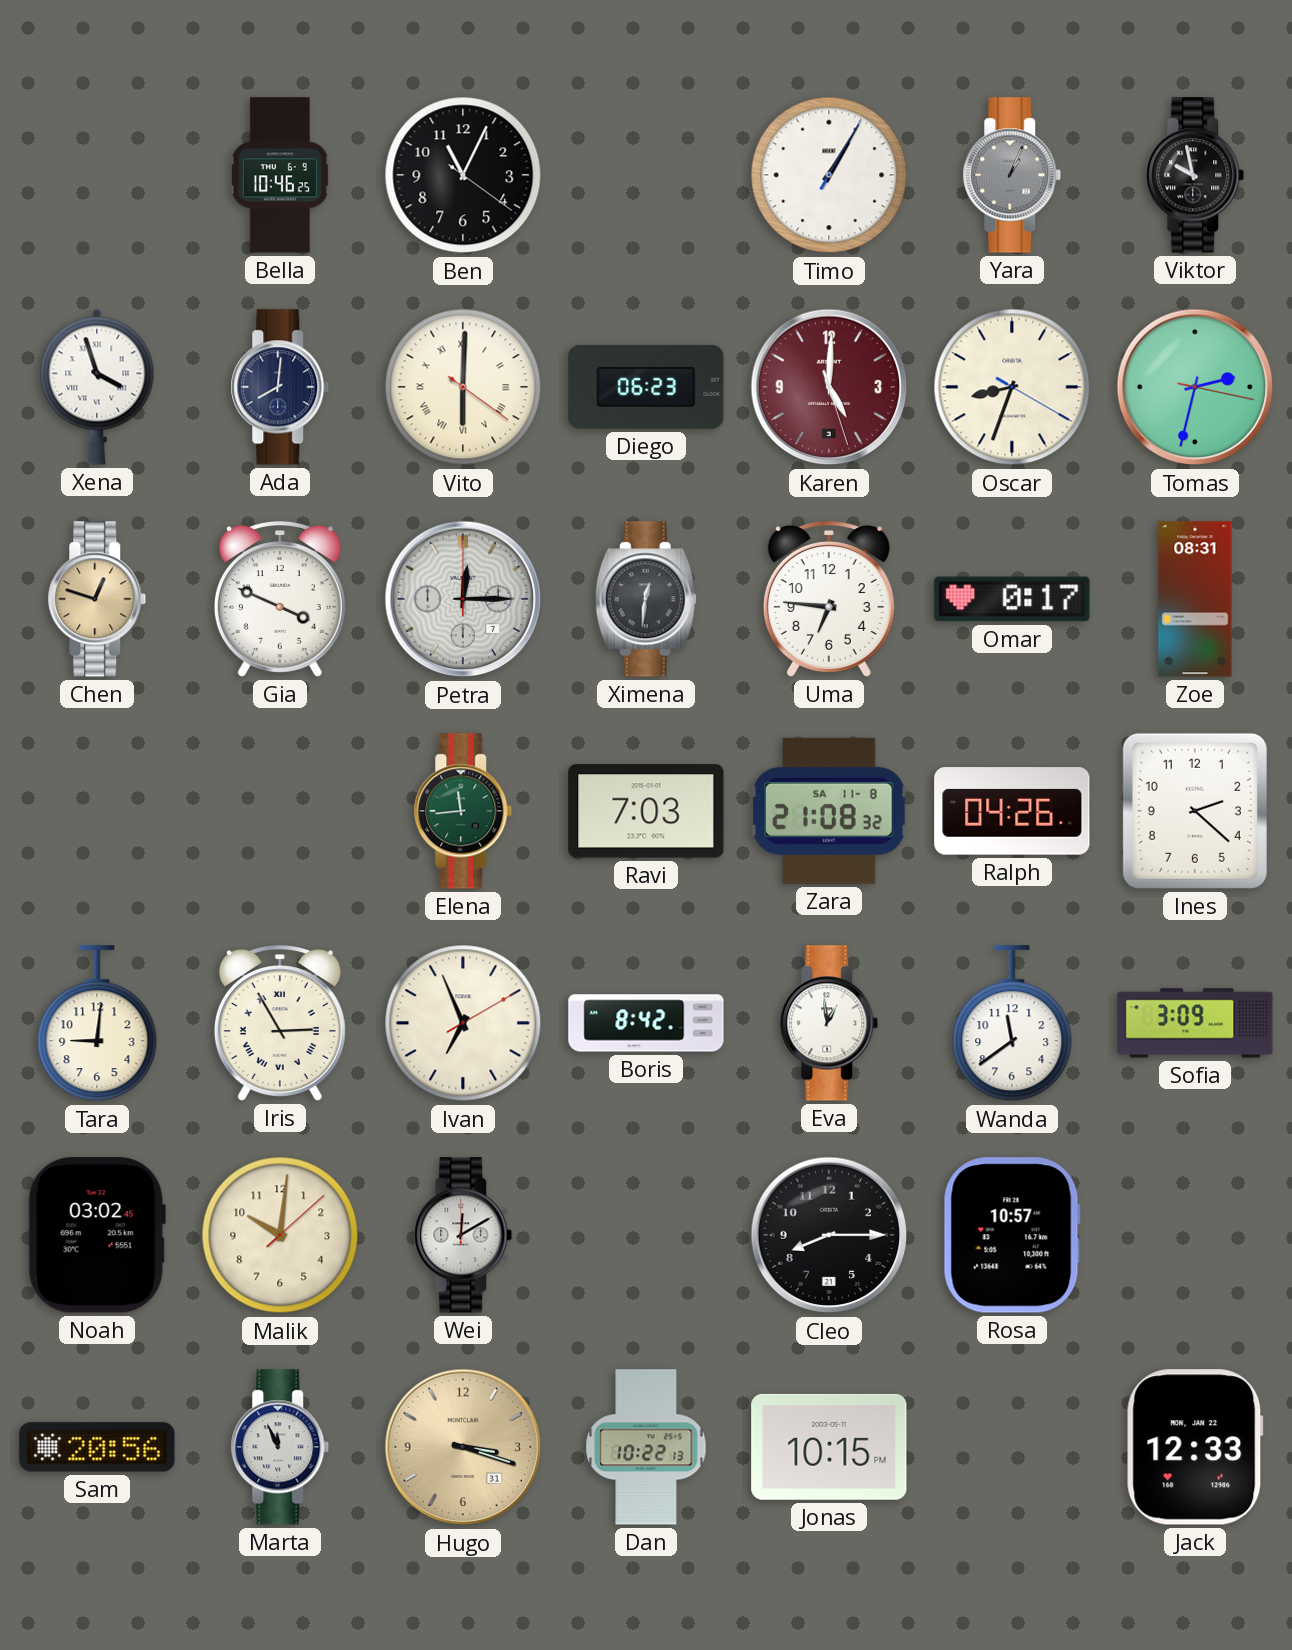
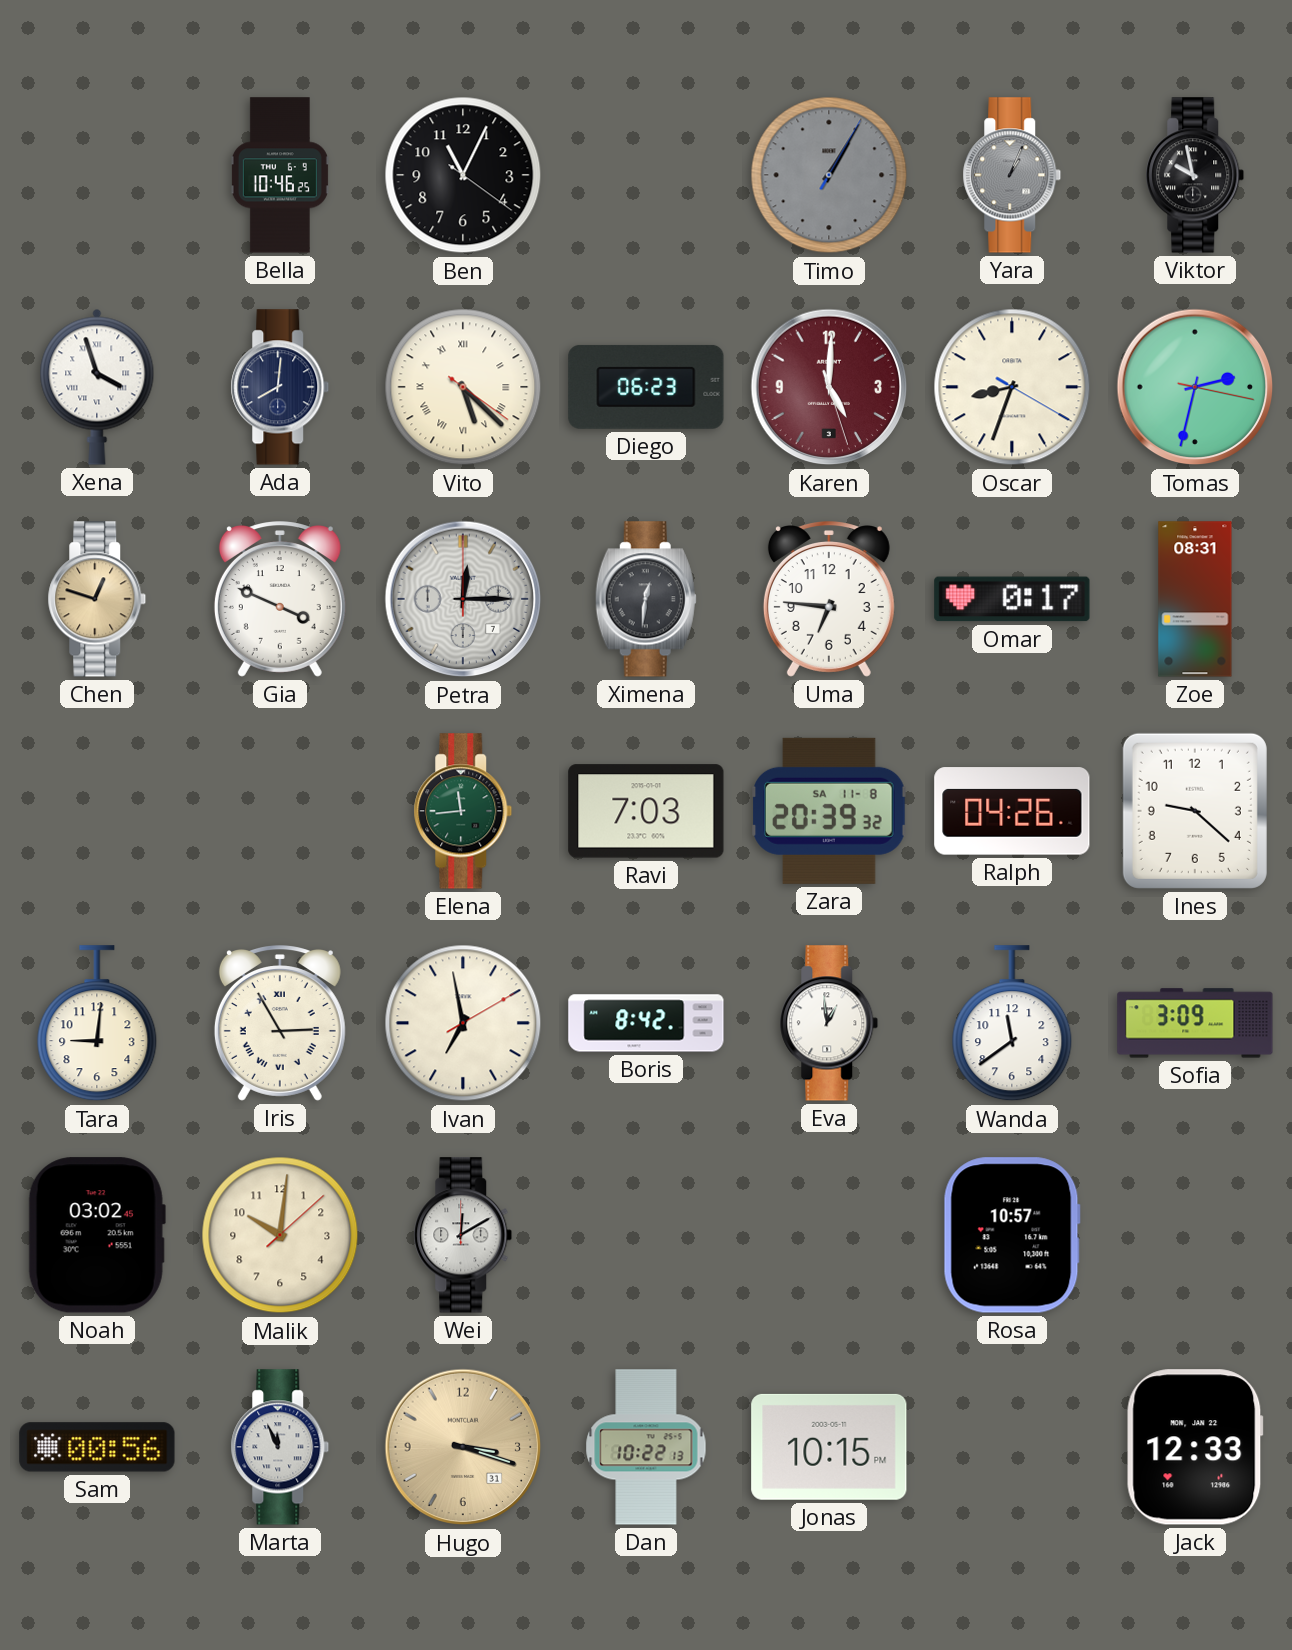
Timo dial: white -> grey
Vito: 6:00 -> 5:22
Zara: 21:08 -> 20:39
Ines: 2:22 -> 9:22
Ivan: 6:56 -> 6:58
Cleo: 8:15 -> none
Sam: 20:56 -> 00:56
